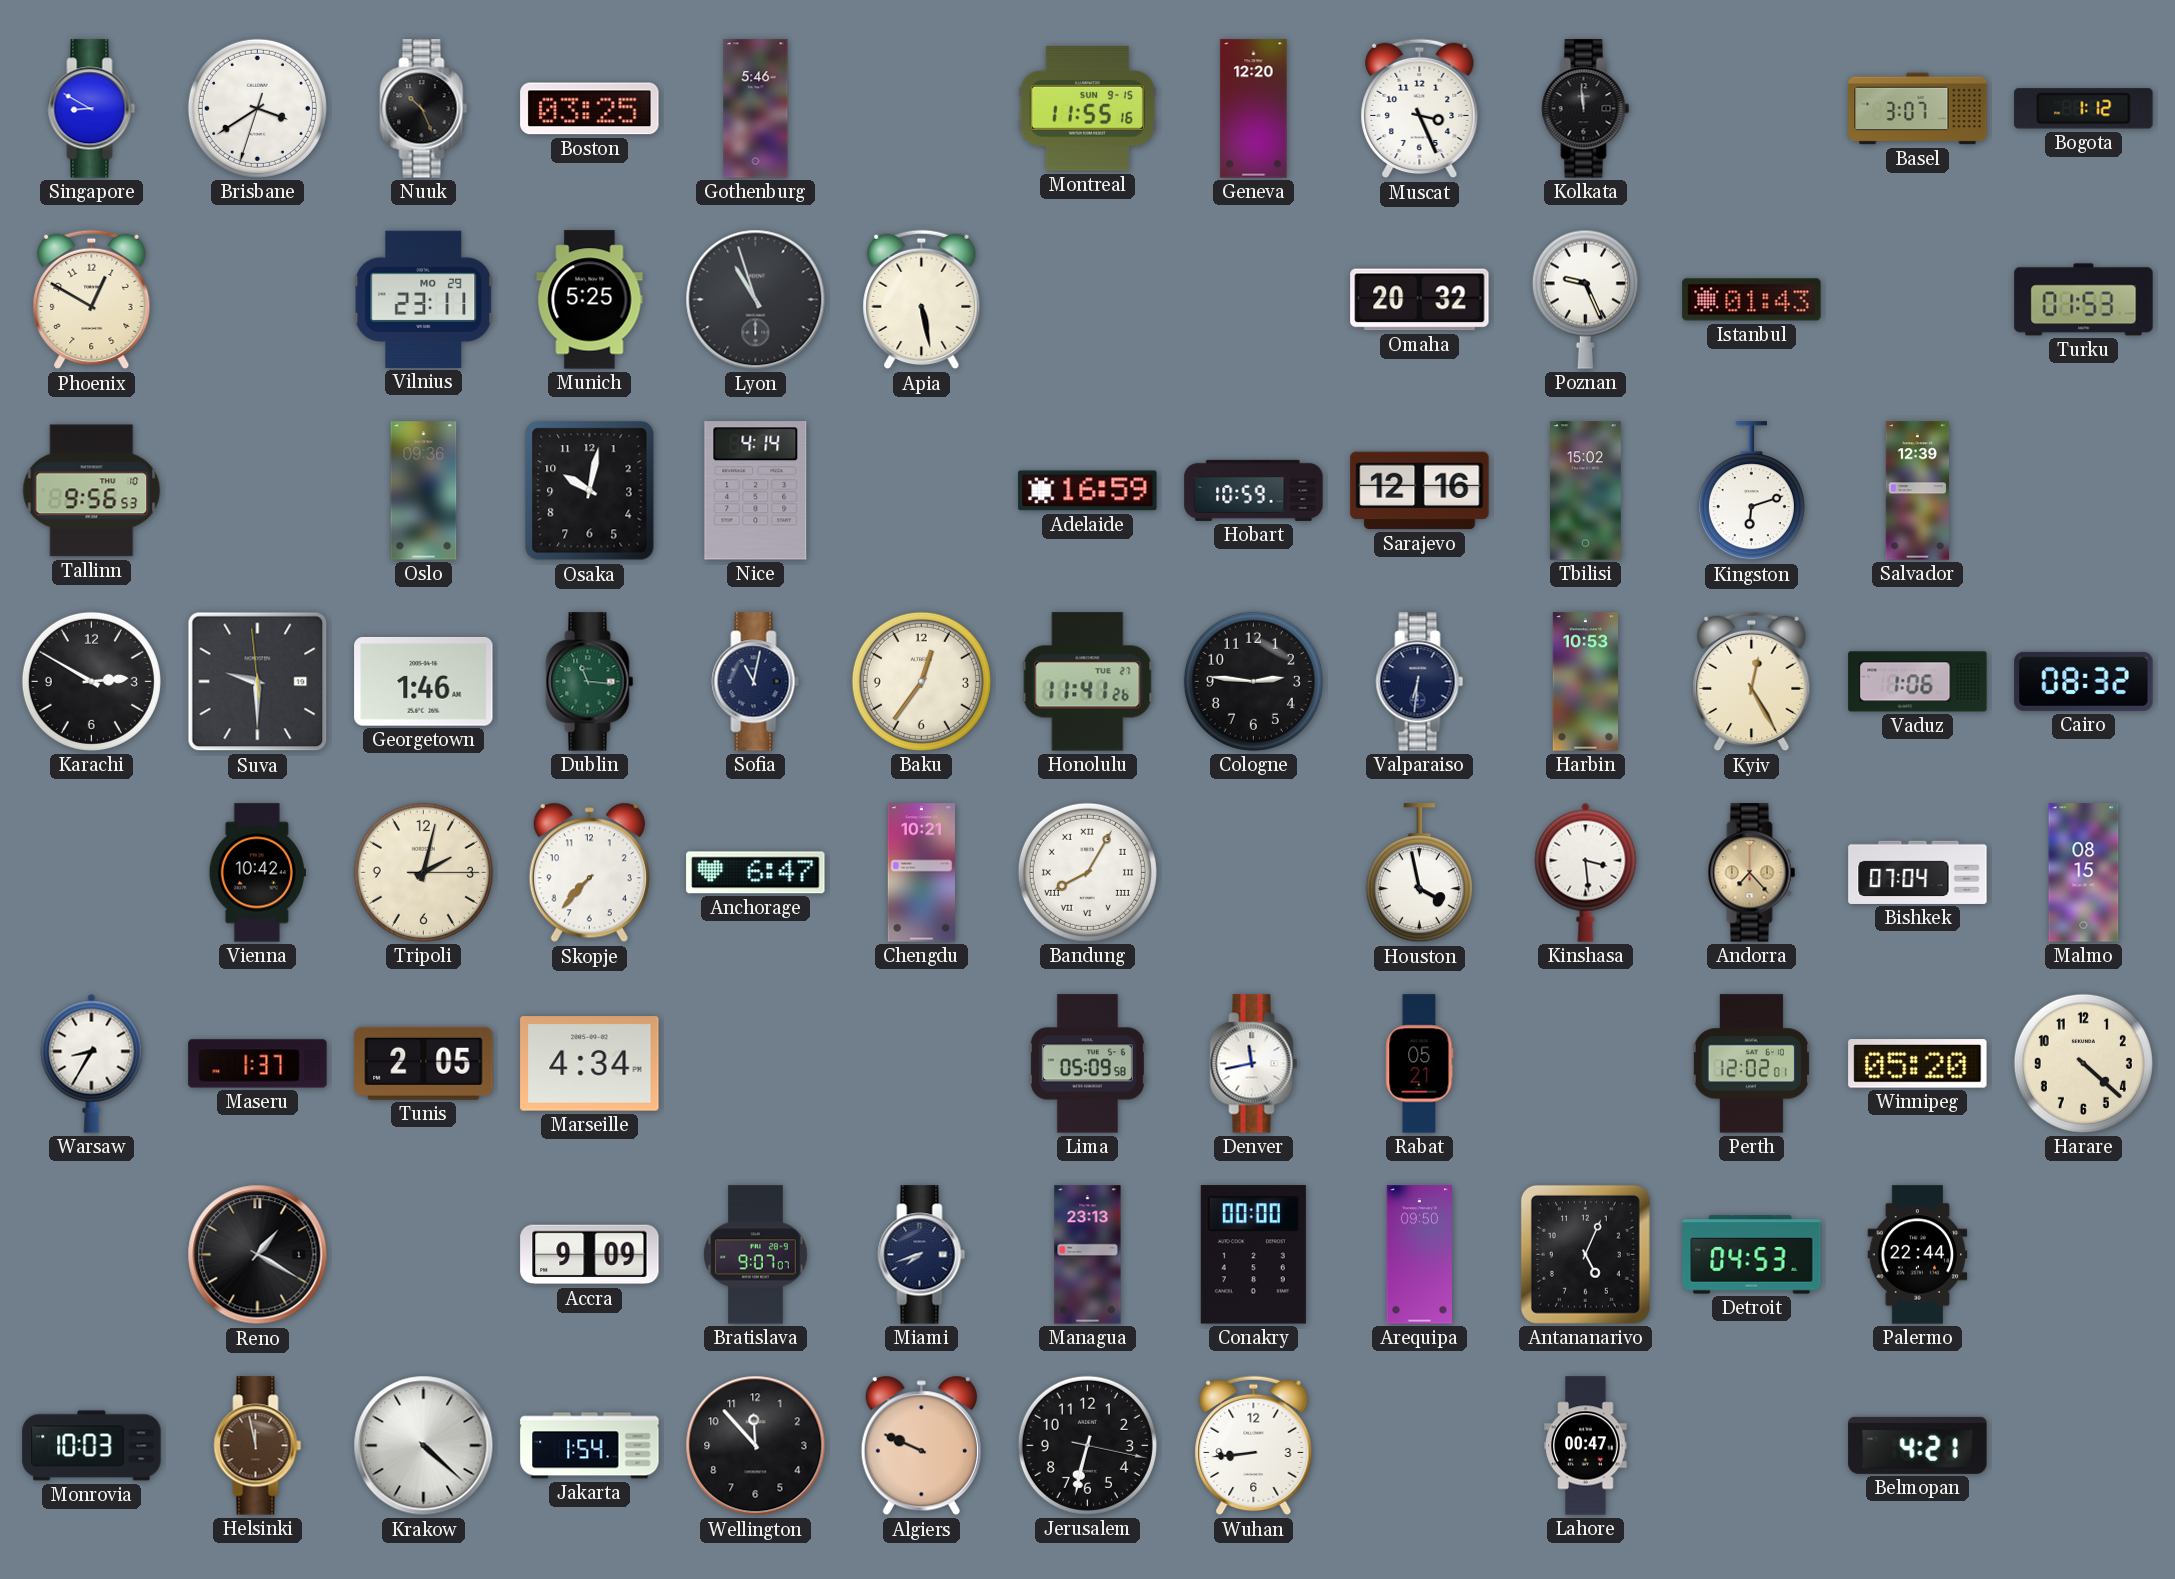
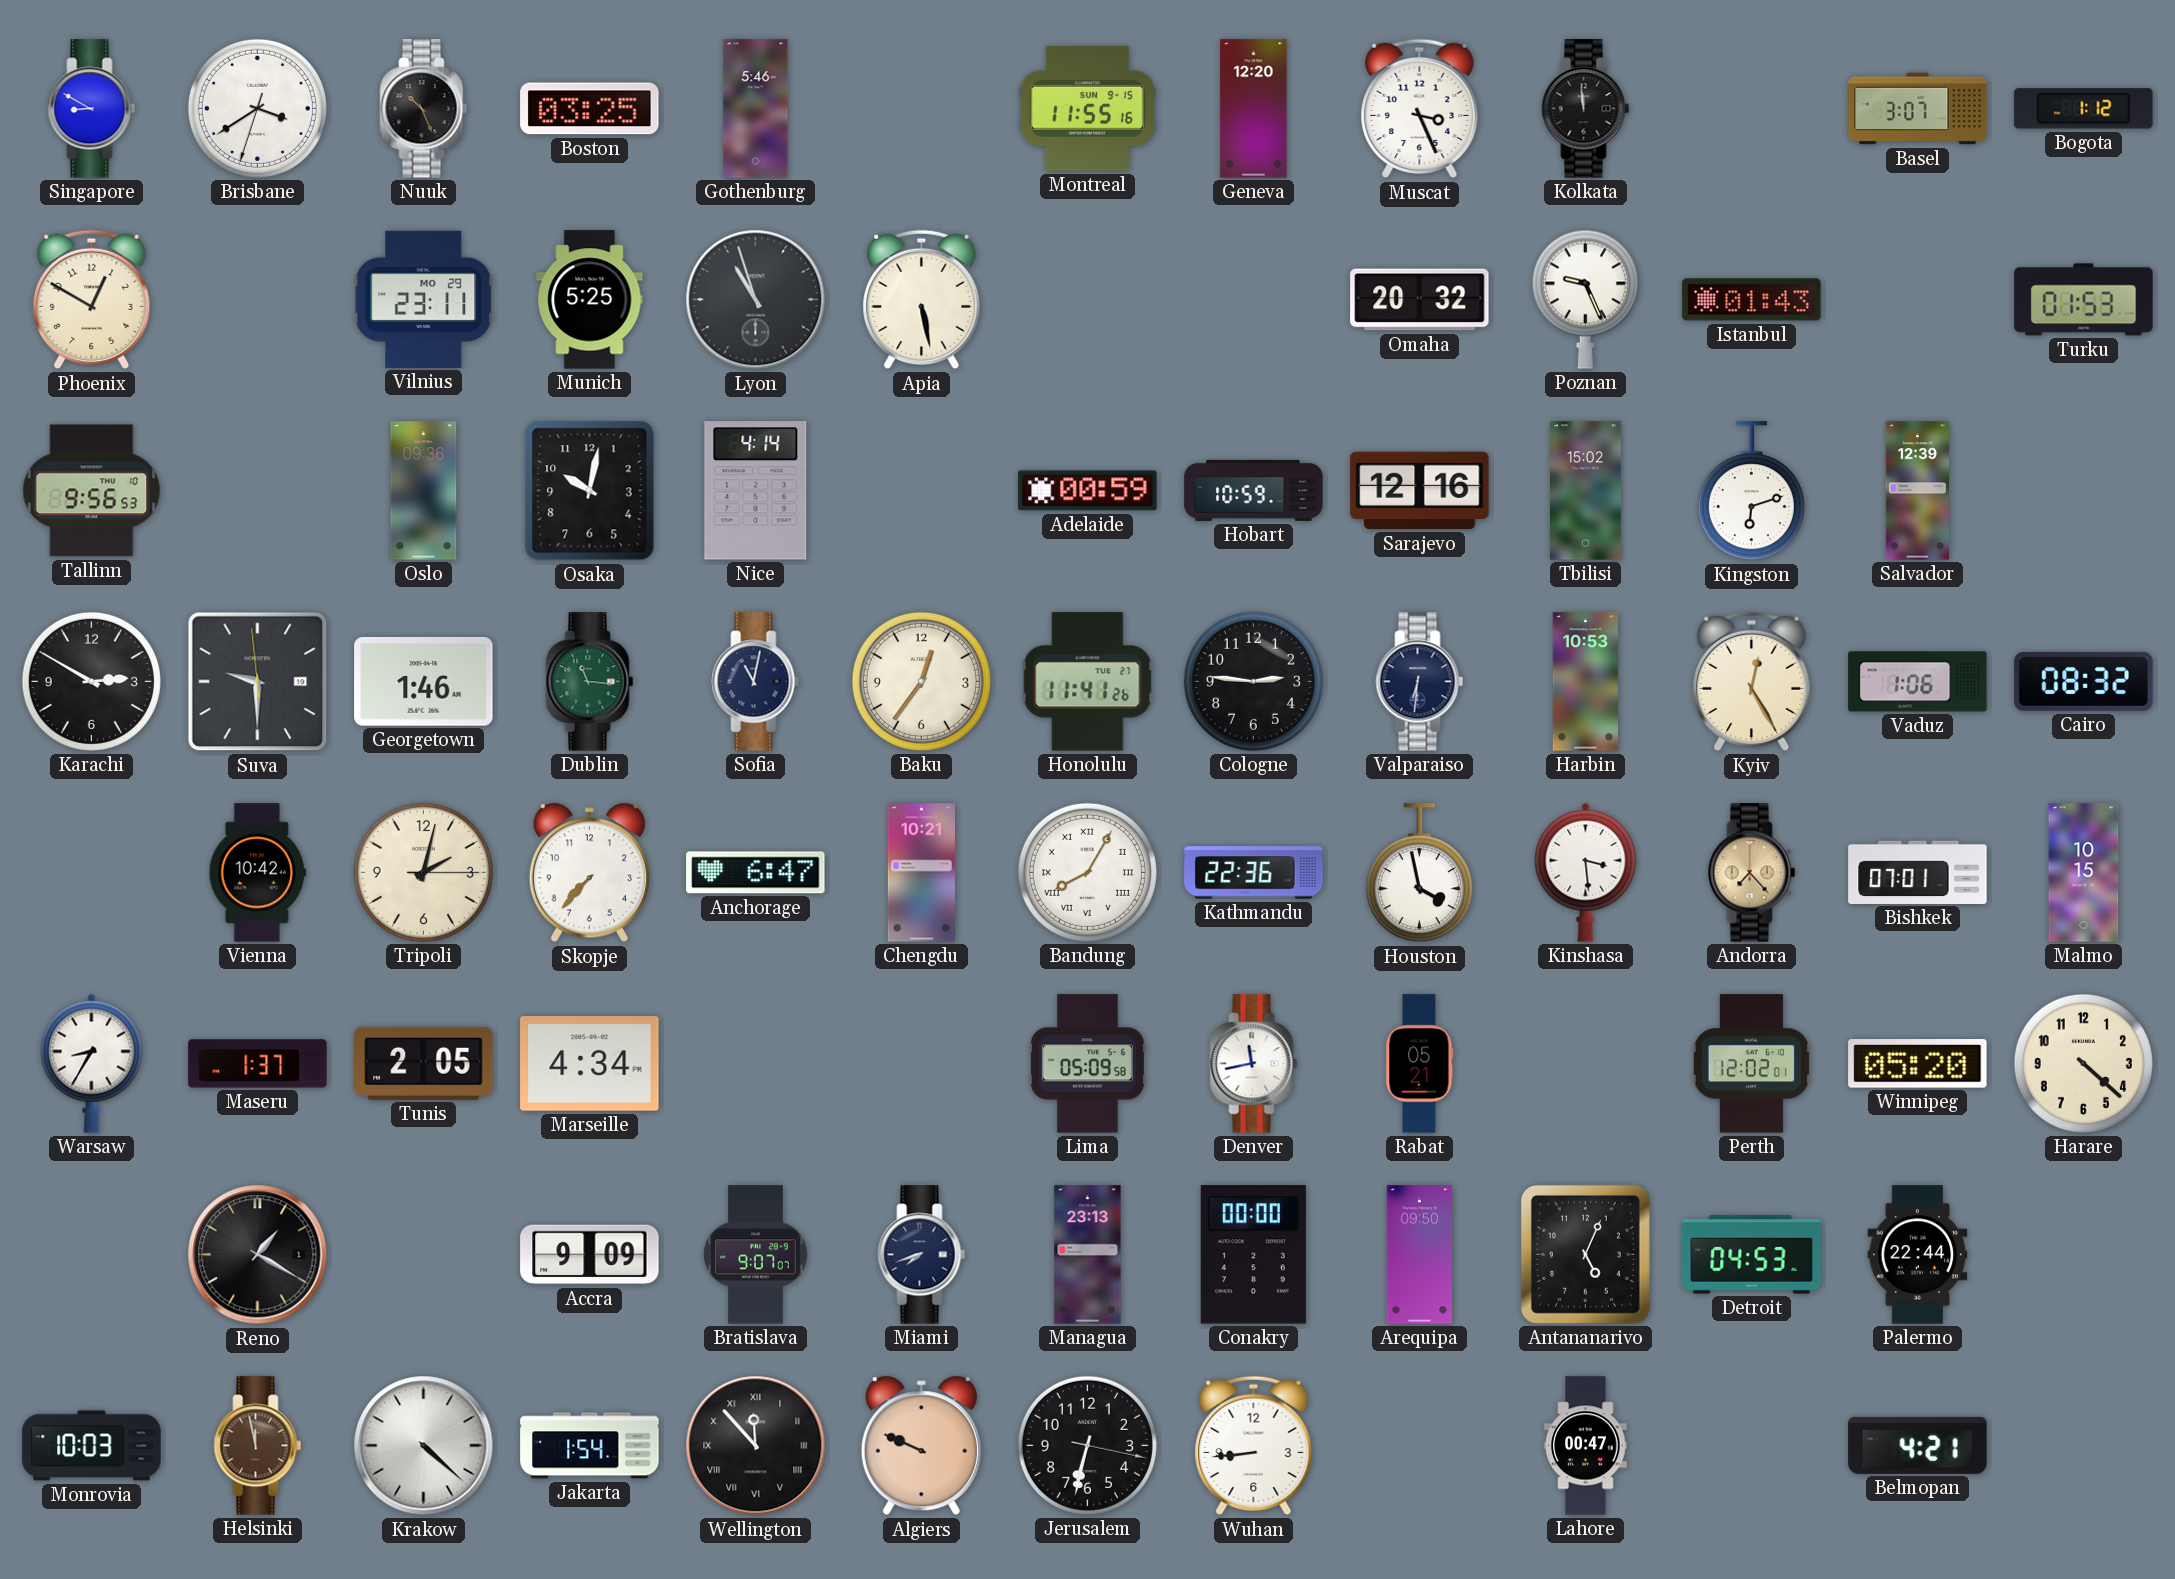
Adelaide: 16:59 -> 00:59
Kathmandu: none -> 22:36
Bishkek: 07:04 -> 07:01
Malmo: 08:15 -> 10:15
Wellington numerals: Arabic -> Roman
